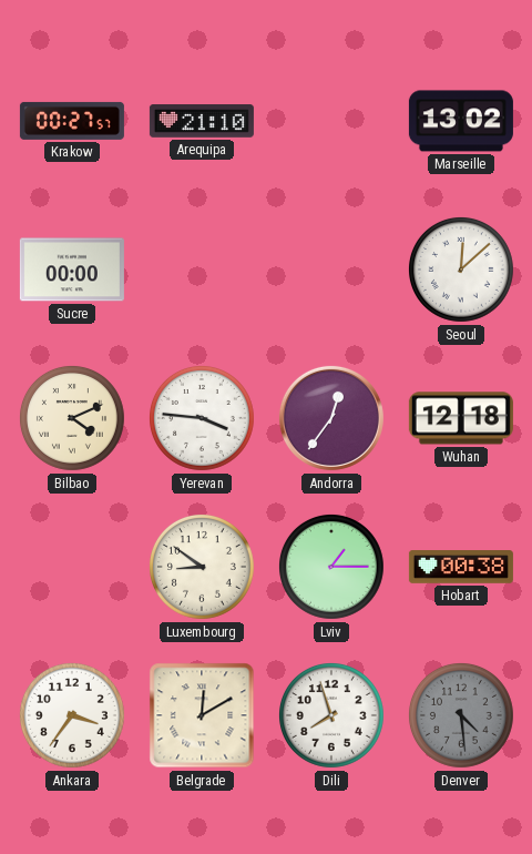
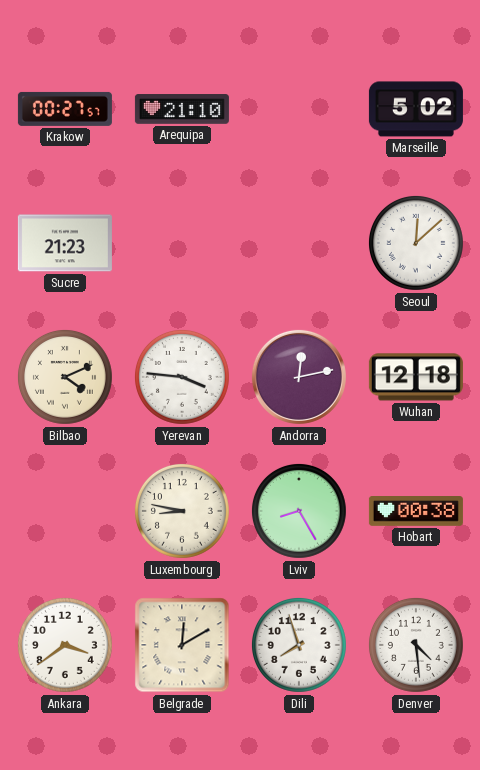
Marseille: 13:02 -> 5:02
Sucre: 00:00 -> 21:23
Andorra: 12:36 -> 12:13
Luxembourg: 8:51 -> 8:47
Lviv: 1:15 -> 8:25
Ankara: 3:36 -> 3:39
Denver dial: grey -> white
